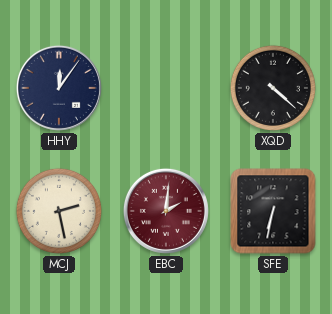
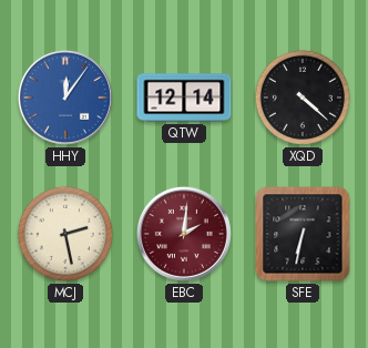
HHY dial: navy -> blue
QTW: none -> 12:14
